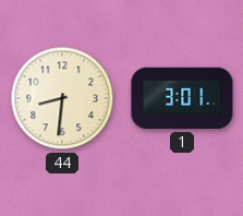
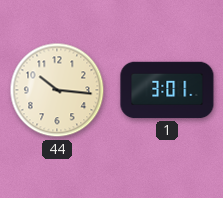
44: 8:31 -> 10:16
